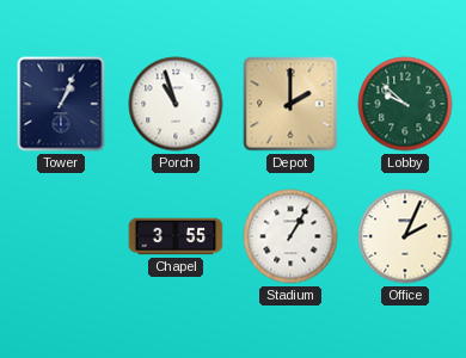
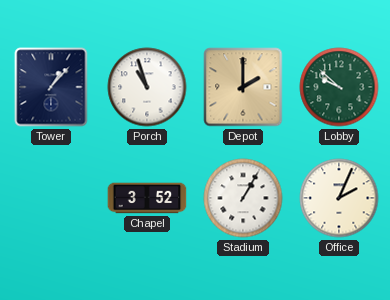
Tower: 1:04 -> 1:07
Chapel: 3:55 -> 3:52
